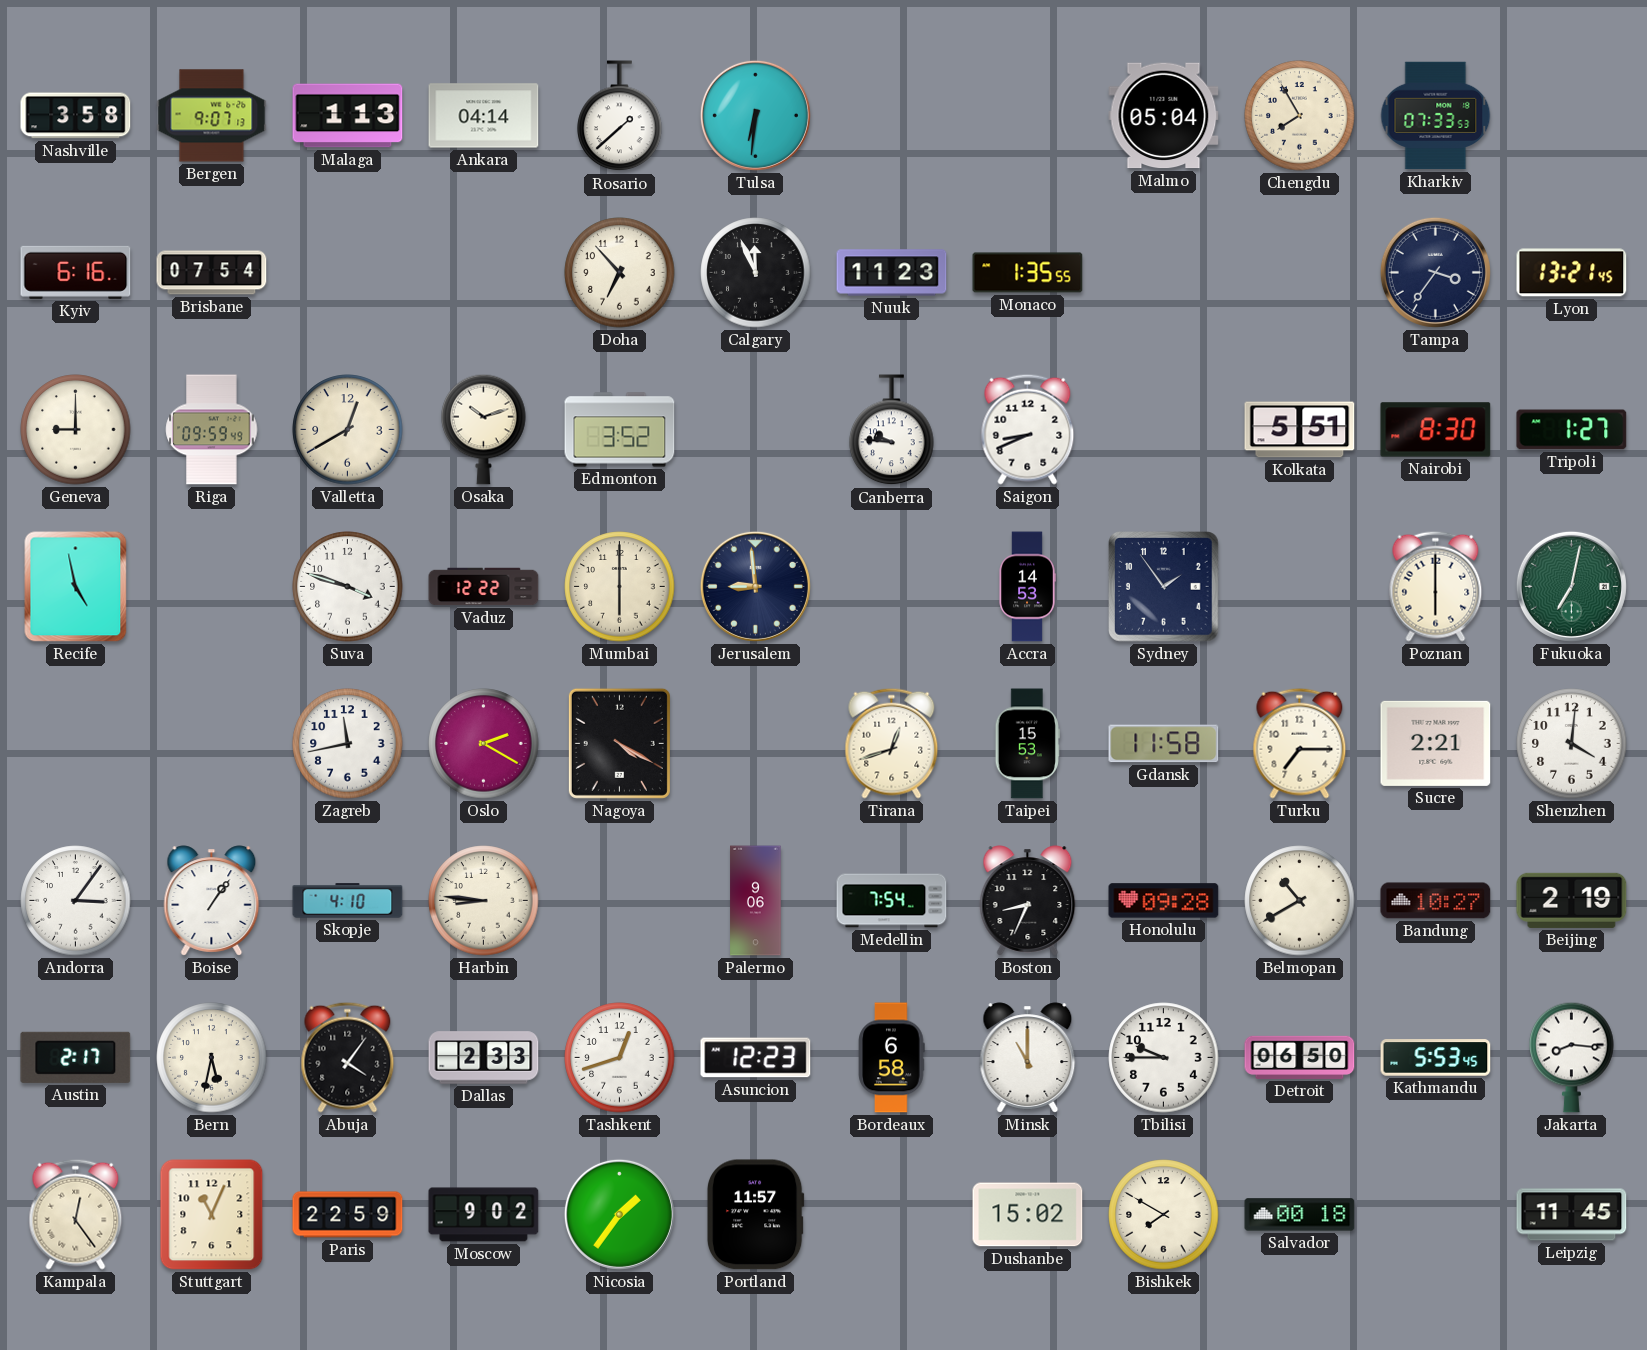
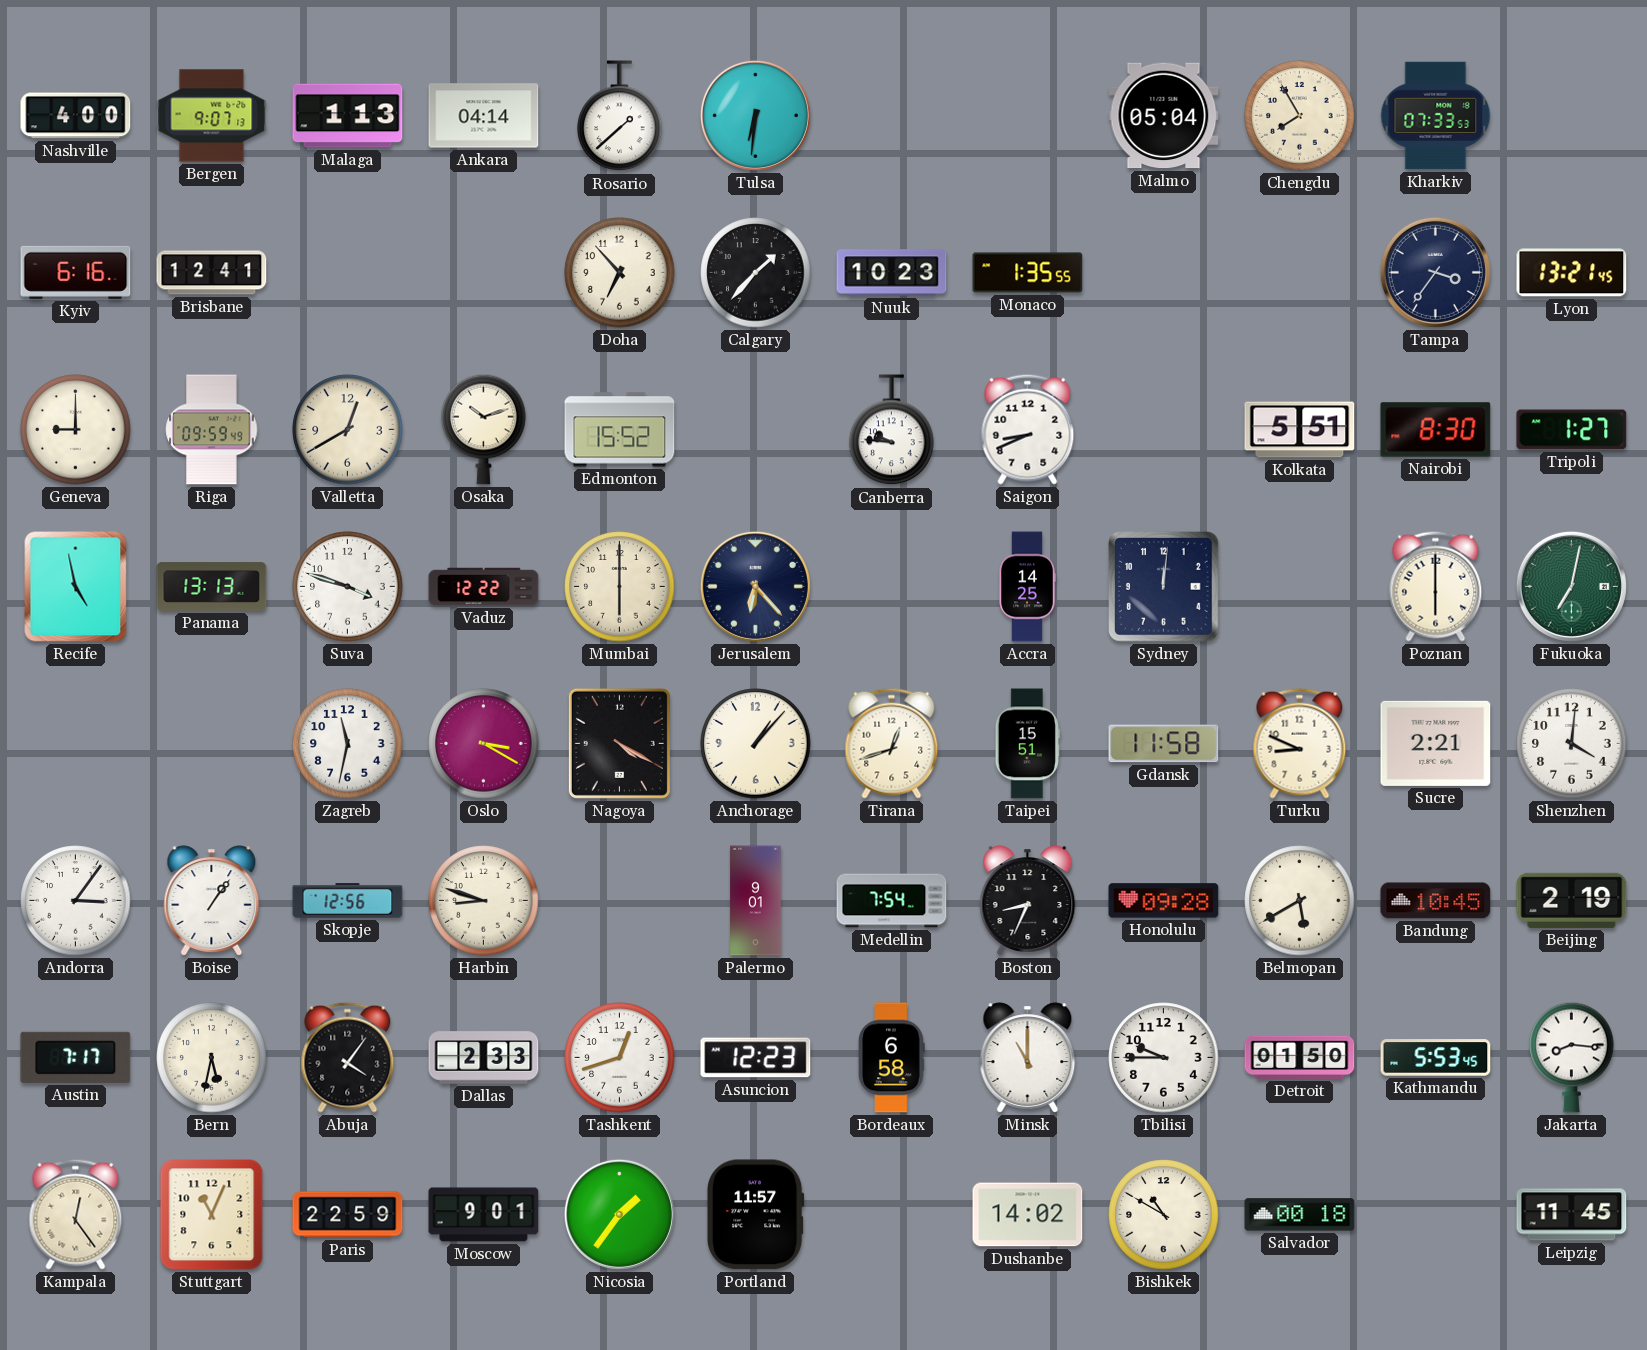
Nashville: 3:58 -> 4:00
Brisbane: 07:54 -> 12:41
Calgary: 11:56 -> 1:37
Nuuk: 11:23 -> 10:23
Edmonton: 3:52 -> 15:52
Panama: none -> 13:13
Jerusalem: 8:59 -> 6:23
Accra: 14:53 -> 14:25
Sydney: 1:54 -> 12:01
Zagreb: 11:43 -> 11:32
Oslo: 2:20 -> 3:20
Anchorage: none -> 1:07
Taipei: 15:53 -> 15:51
Turku: 7:15 -> 8:49
Skopje: 4:10 -> 12:56
Harbin: 8:46 -> 8:48
Palermo: 9:06 -> 9:01
Belmopan: 10:40 -> 5:40
Bandung: 10:27 -> 10:45
Austin: 2:17 -> 7:17
Detroit: 06:50 -> 01:50
Moscow: 9:02 -> 9:01
Dushanbe: 15:02 -> 14:02
Bishkek: 7:50 -> 10:50
